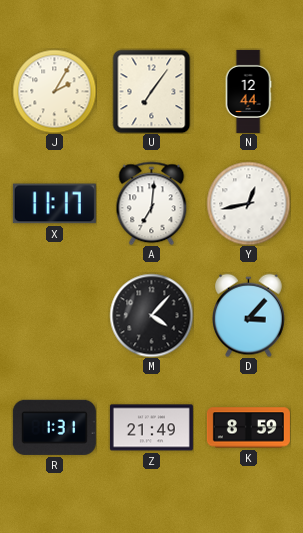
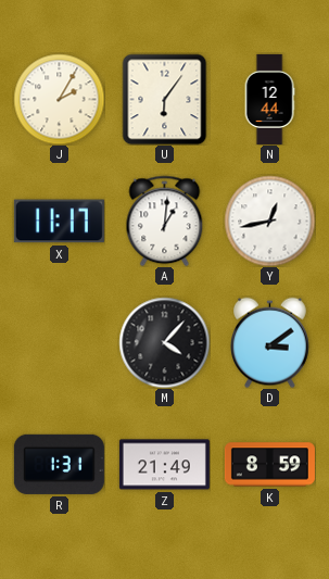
U: 7:06 -> 6:06
A: 7:01 -> 1:01
D: 3:07 -> 3:09
